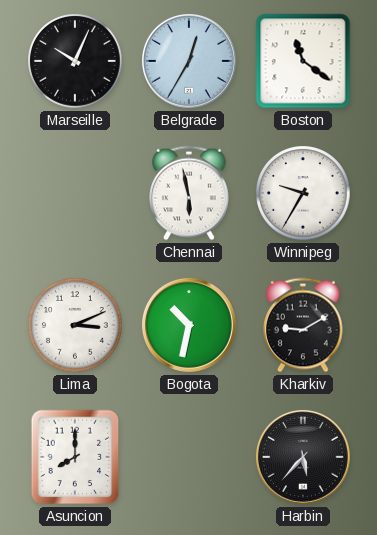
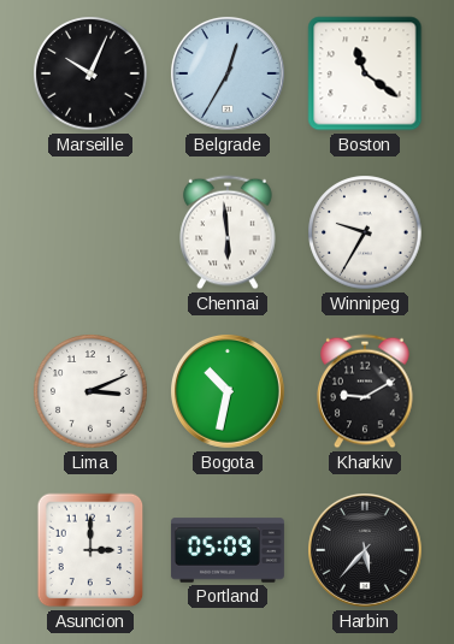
Chennai: 5:58 -> 5:59
Asuncion: 8:00 -> 3:00
Portland: none -> 05:09
